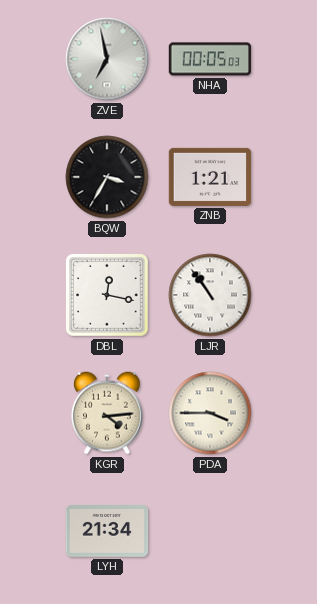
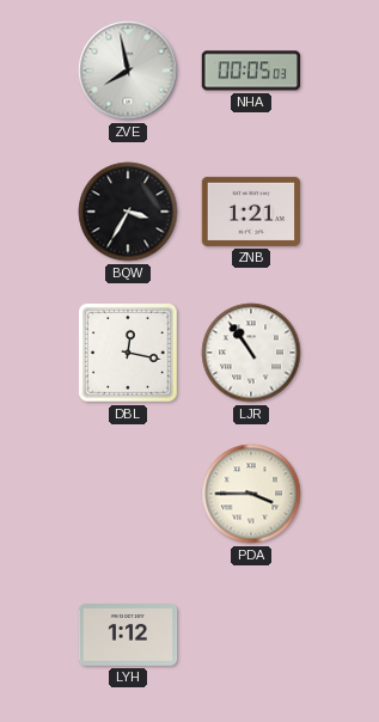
ZVE: 6:58 -> 7:58
KGR: 4:14 -> none
LYH: 21:34 -> 1:12
